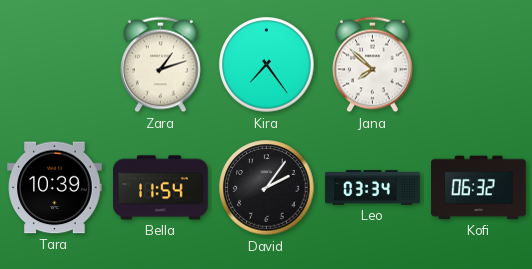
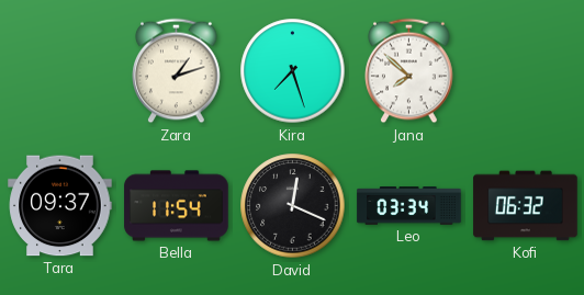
Kira: 7:24 -> 7:27
Tara: 10:39 -> 09:37
David: 2:06 -> 12:19
